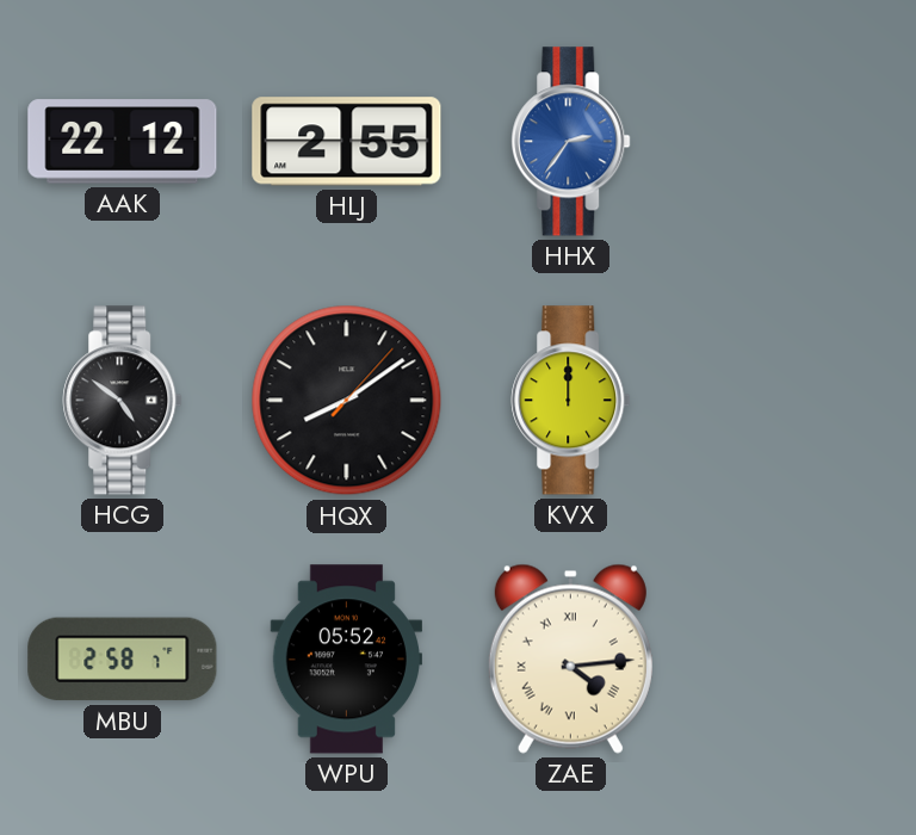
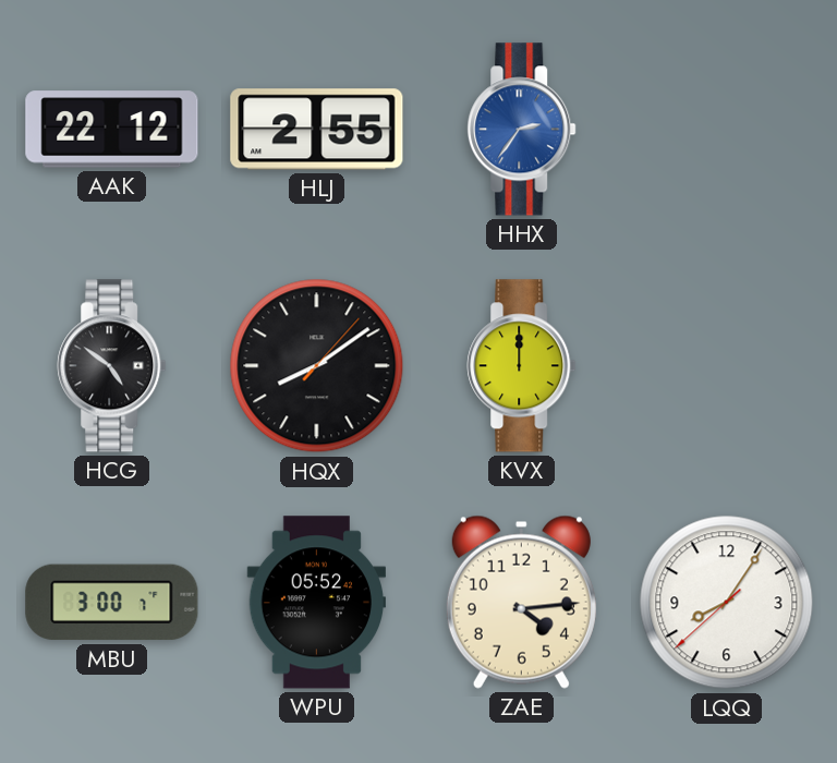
MBU: 2:58 -> 3:00
ZAE numerals: Roman -> Arabic
LQQ: none -> 8:05
